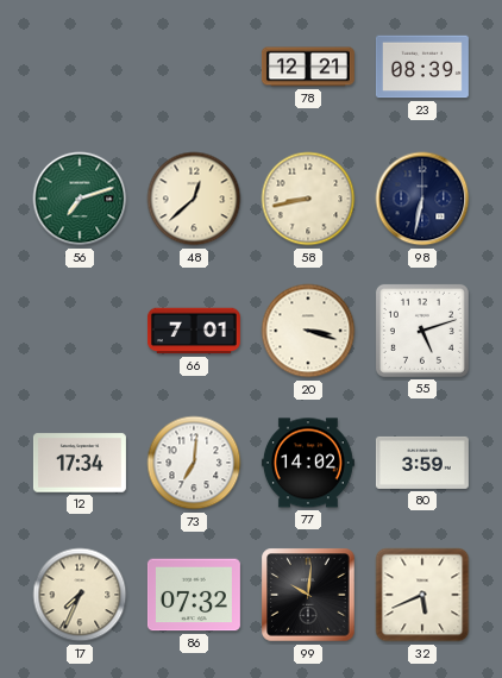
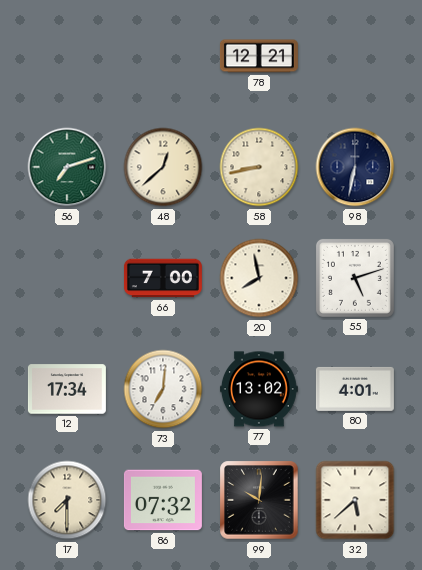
23: 08:39 -> none
66: 7:01 -> 7:00
20: 3:18 -> 7:58
77: 14:02 -> 13:02
80: 3:59 -> 4:01
17: 7:34 -> 7:30
32: 5:41 -> 5:38
